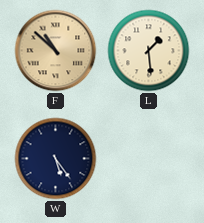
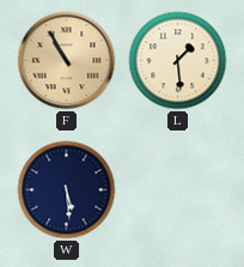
F: 10:52 -> 10:55
W: 5:24 -> 5:29
